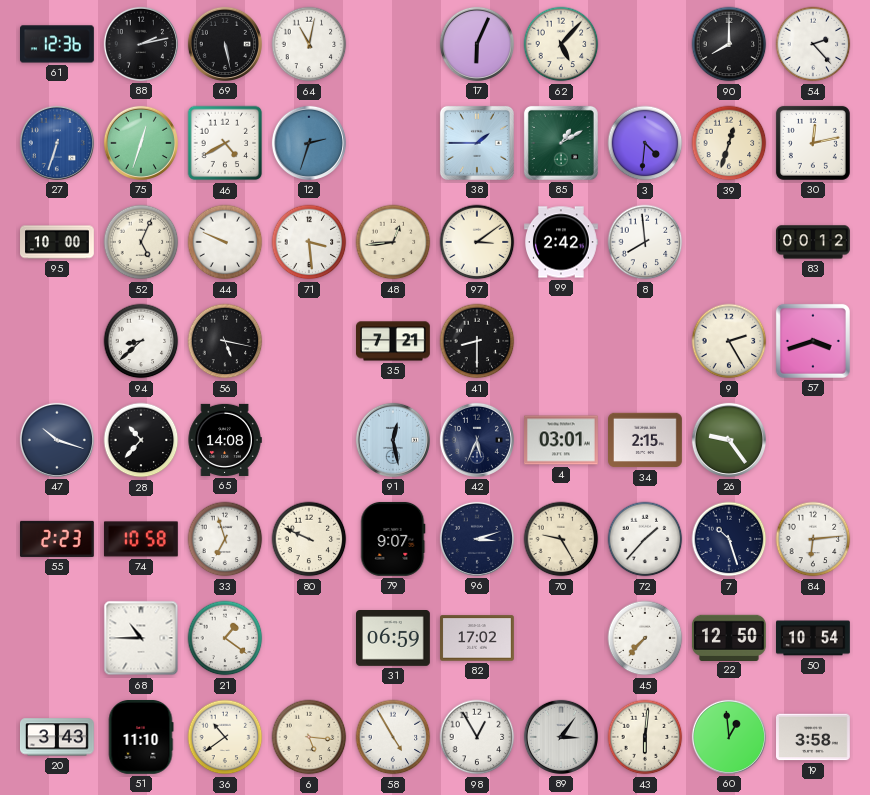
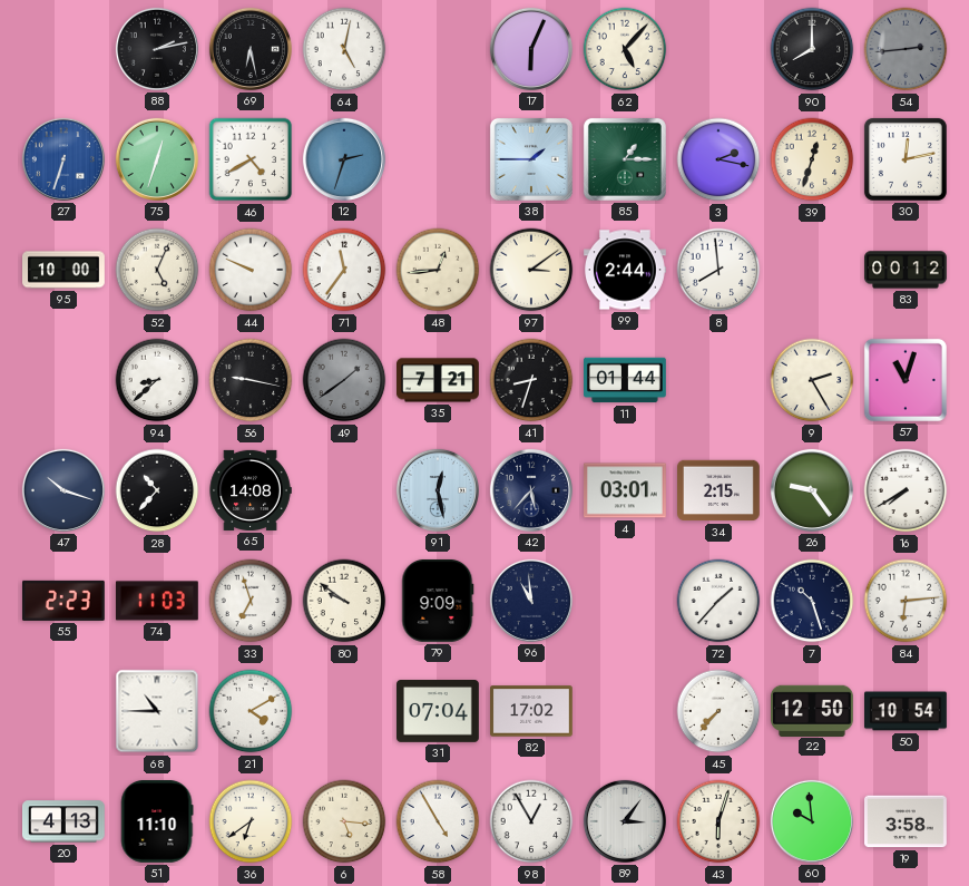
61: 12:36 -> none
69: 5:28 -> 6:28
64: 11:02 -> 5:02
54: 2:23 -> 2:44
54 dial: white -> grey
85: 1:10 -> 1:15
3: 4:31 -> 2:17
71: 3:29 -> 11:36
99: 2:42 -> 2:44
56: 5:17 -> 9:17
49: none -> 1:39
41: 8:30 -> 8:33
11: none -> 01:44
57: 3:42 -> 11:03
42: 5:34 -> 5:37
16: none -> 7:40
74: 10:58 -> 11:03
80: 9:49 -> 9:51
79: 9:07 -> 9:09
96: 3:12 -> 10:59
70: 9:25 -> none
21: 1:21 -> 4:10
31: 06:59 -> 07:04
20: 3:43 -> 4:13
36: 10:39 -> 6:39
43: 6:01 -> 6:03
60: 12:59 -> 9:59
